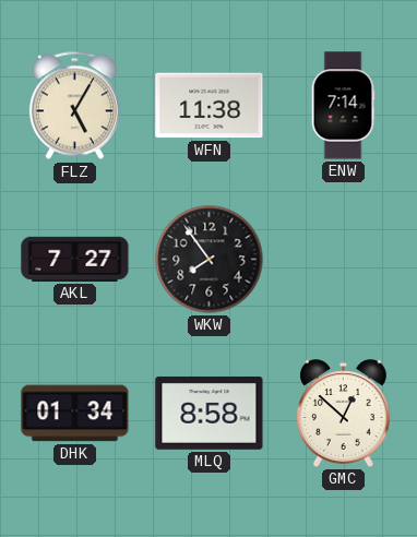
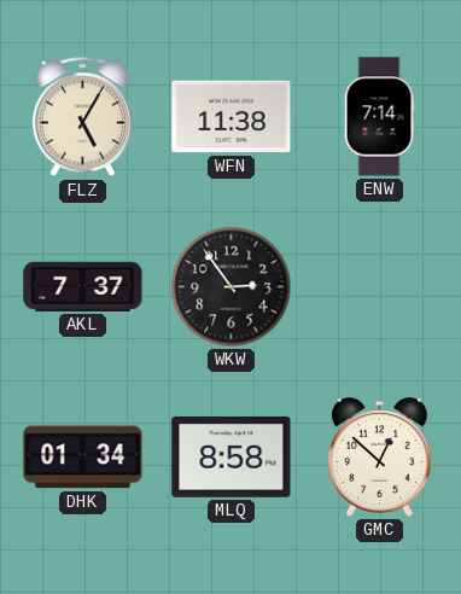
AKL: 7:27 -> 7:37
WKW: 7:54 -> 2:54
